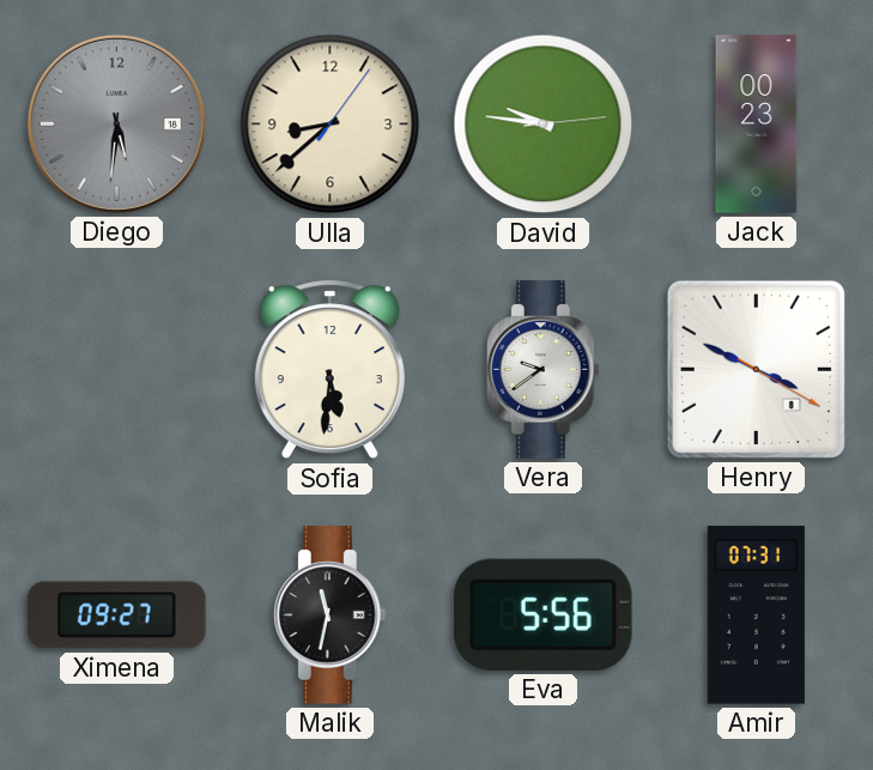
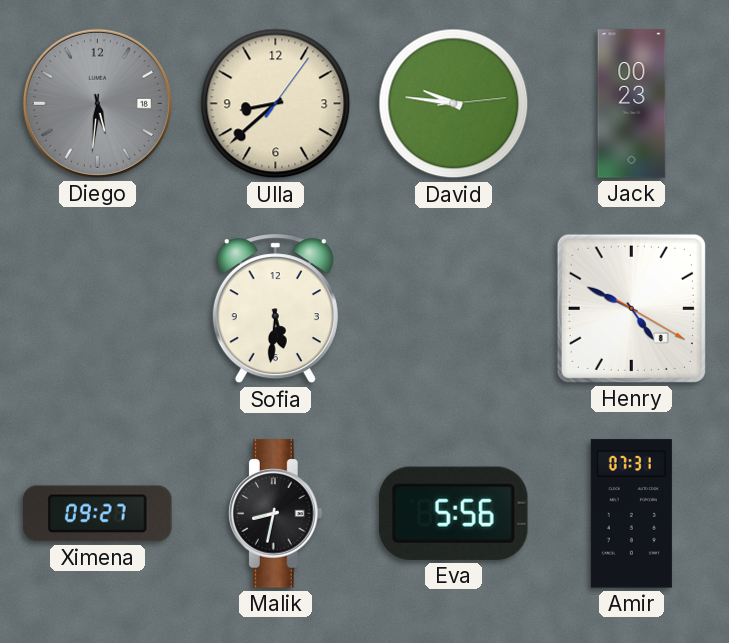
Vera: 9:39 -> none
Henry: 3:49 -> 4:49
Malik: 11:32 -> 8:32
